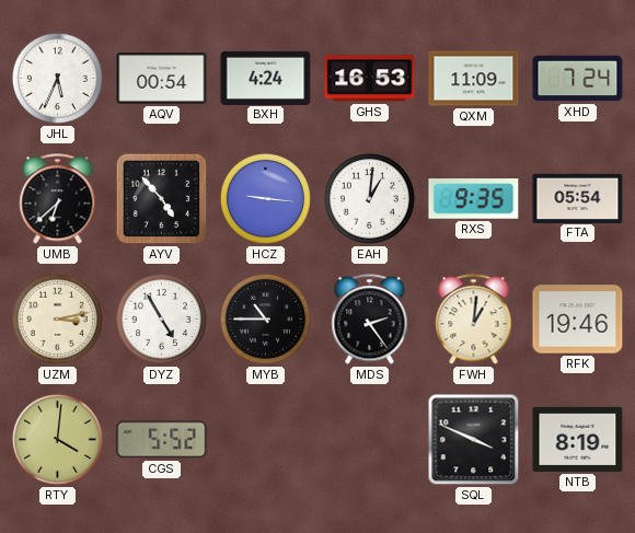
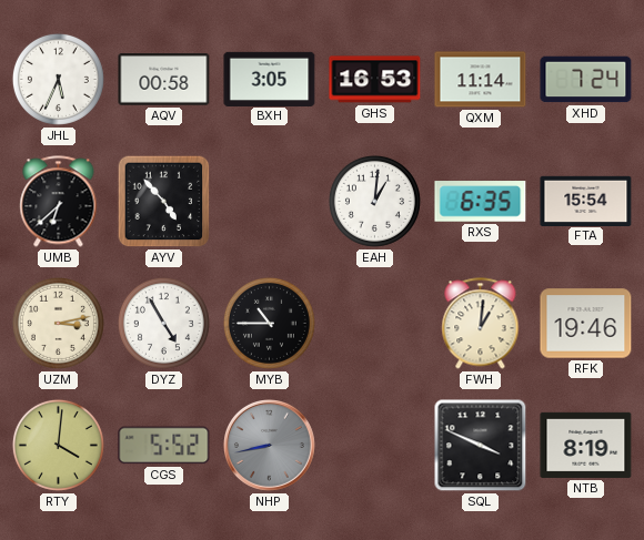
AQV: 00:54 -> 00:58
BXH: 4:24 -> 3:05
QXM: 11:09 -> 11:14
HCZ: 9:16 -> none
RXS: 9:35 -> 6:35
FTA: 05:54 -> 15:54
MDS: 2:24 -> none
NHP: none -> 8:43
